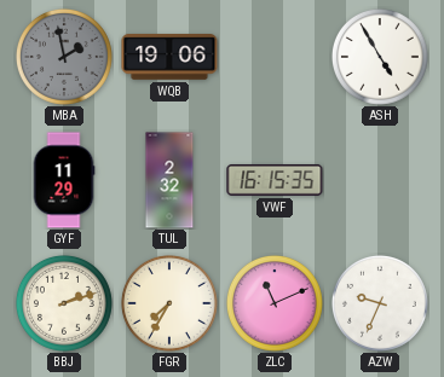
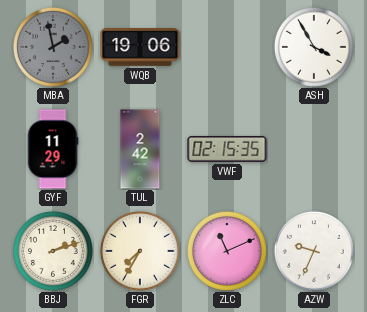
ASH: 4:55 -> 3:55
TUL: 2:32 -> 2:42
VWF: 16:15 -> 02:15
